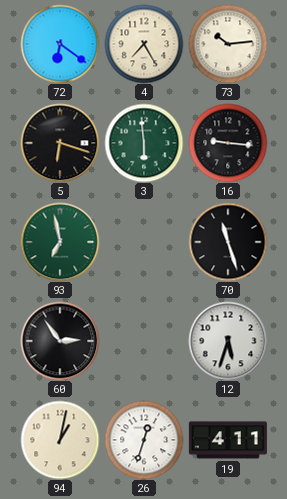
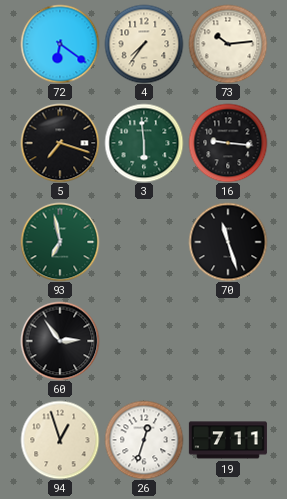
4: 7:25 -> 7:36
5: 6:18 -> 7:18
12: 5:33 -> none
94: 1:02 -> 12:57
19: 4:11 -> 7:11
